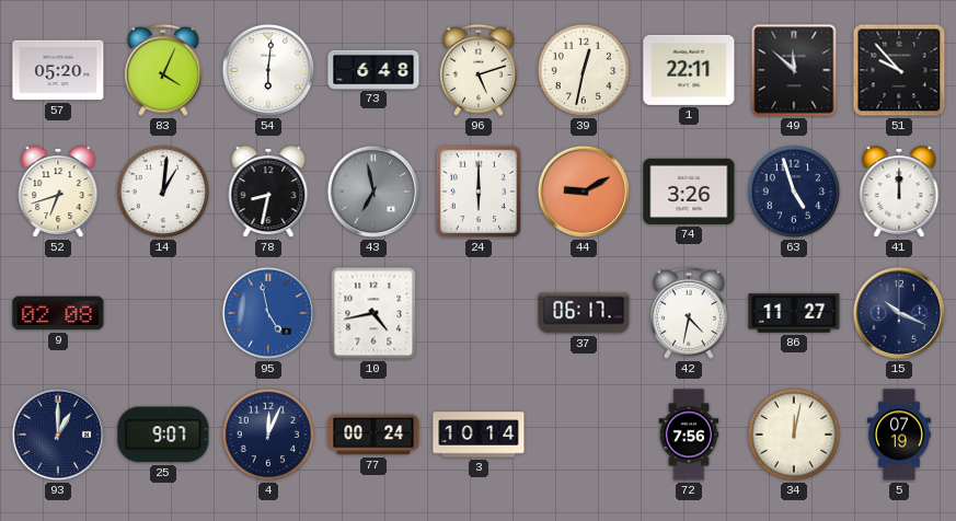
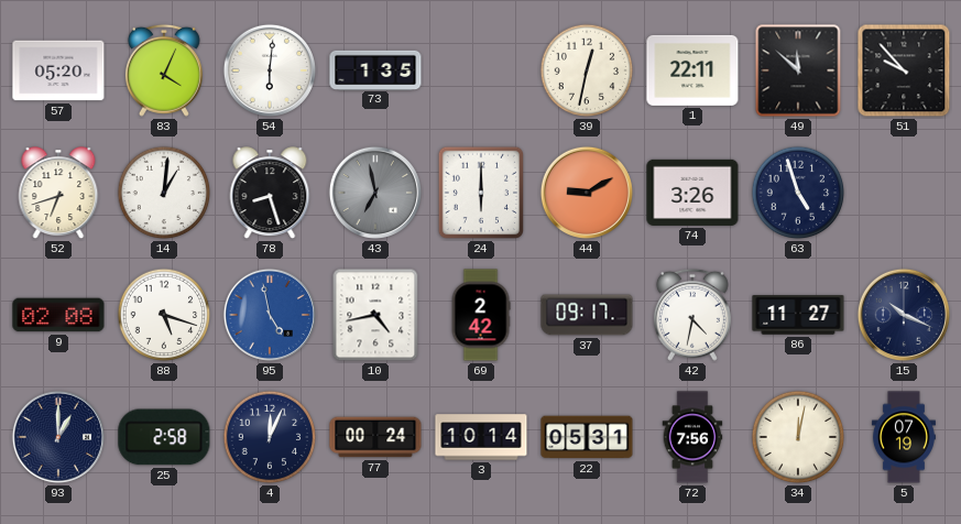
73: 6:48 -> 1:35
96: 5:12 -> none
78: 8:32 -> 8:27
41: 12:00 -> none
88: none -> 5:18
69: none -> 2:42
37: 06:17 -> 09:17
25: 9:07 -> 2:58
22: none -> 05:31
